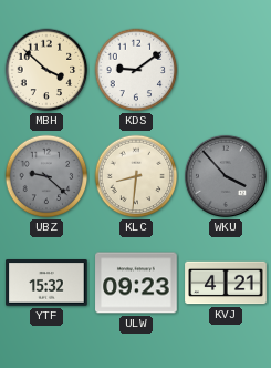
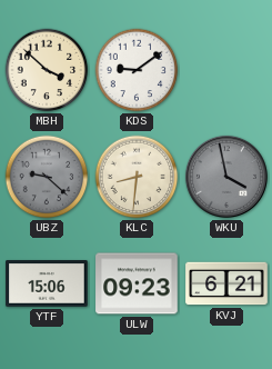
WKU: 3:53 -> 3:58
YTF: 15:32 -> 15:06
KVJ: 4:21 -> 6:21
